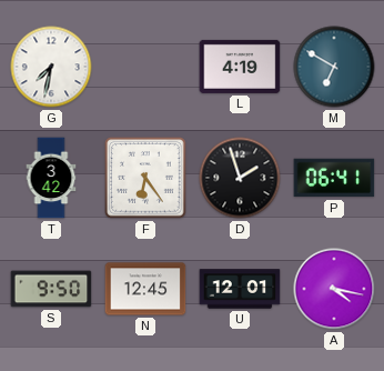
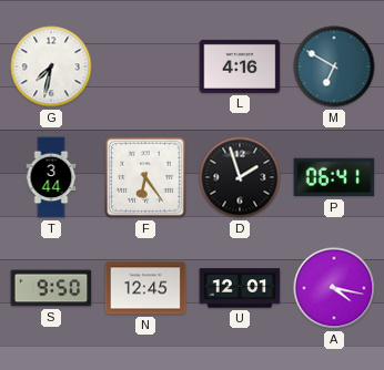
L: 4:19 -> 4:16
T: 3:42 -> 3:44
